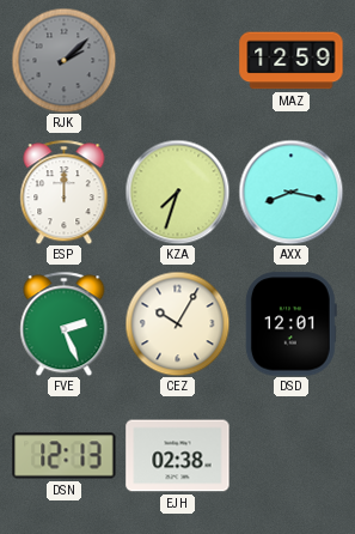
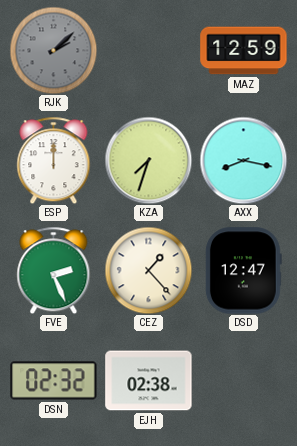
CEZ: 10:05 -> 1:23
DSD: 12:01 -> 12:47
DSN: 12:13 -> 02:32
